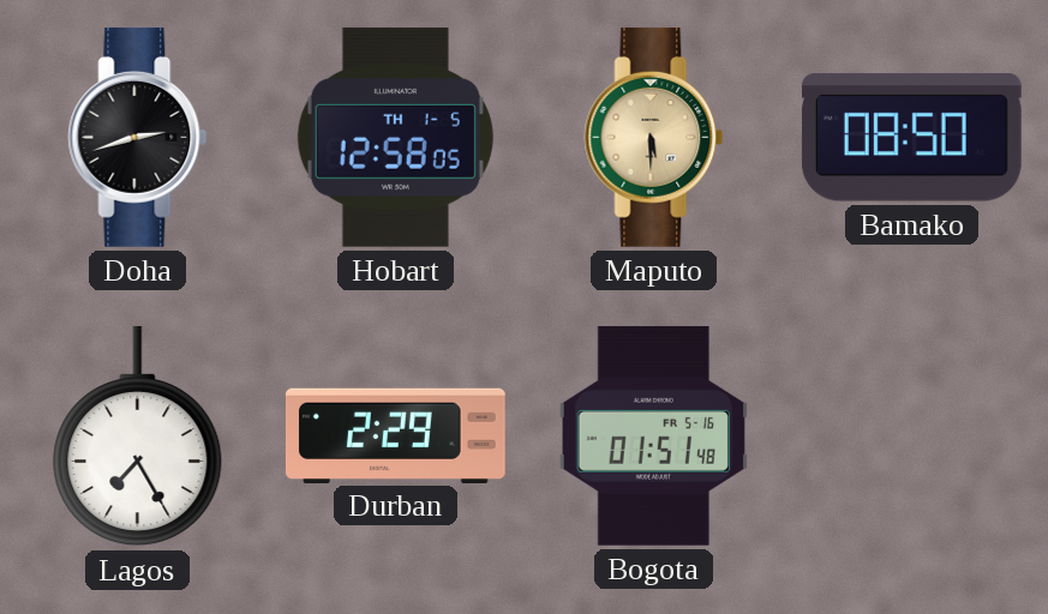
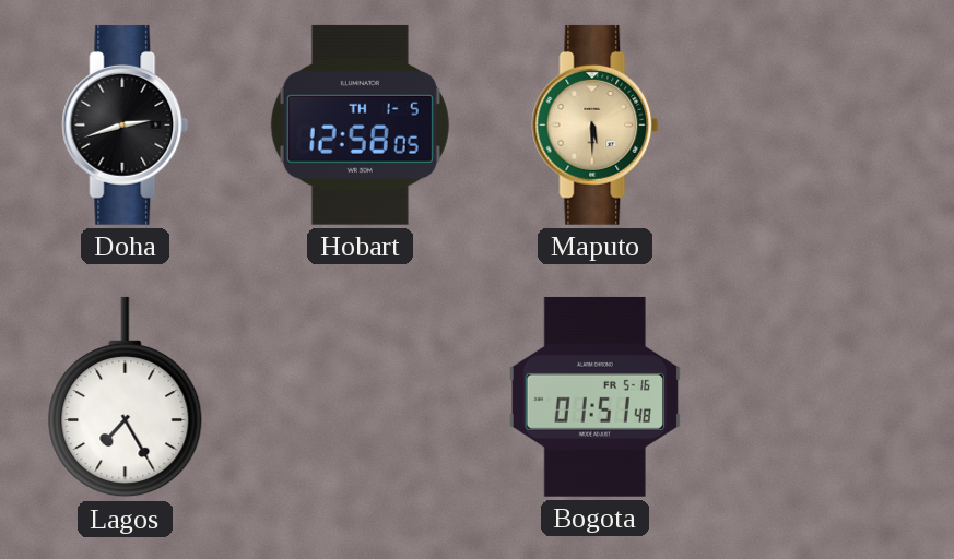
Bamako: 08:50 -> none
Durban: 2:29 -> none
